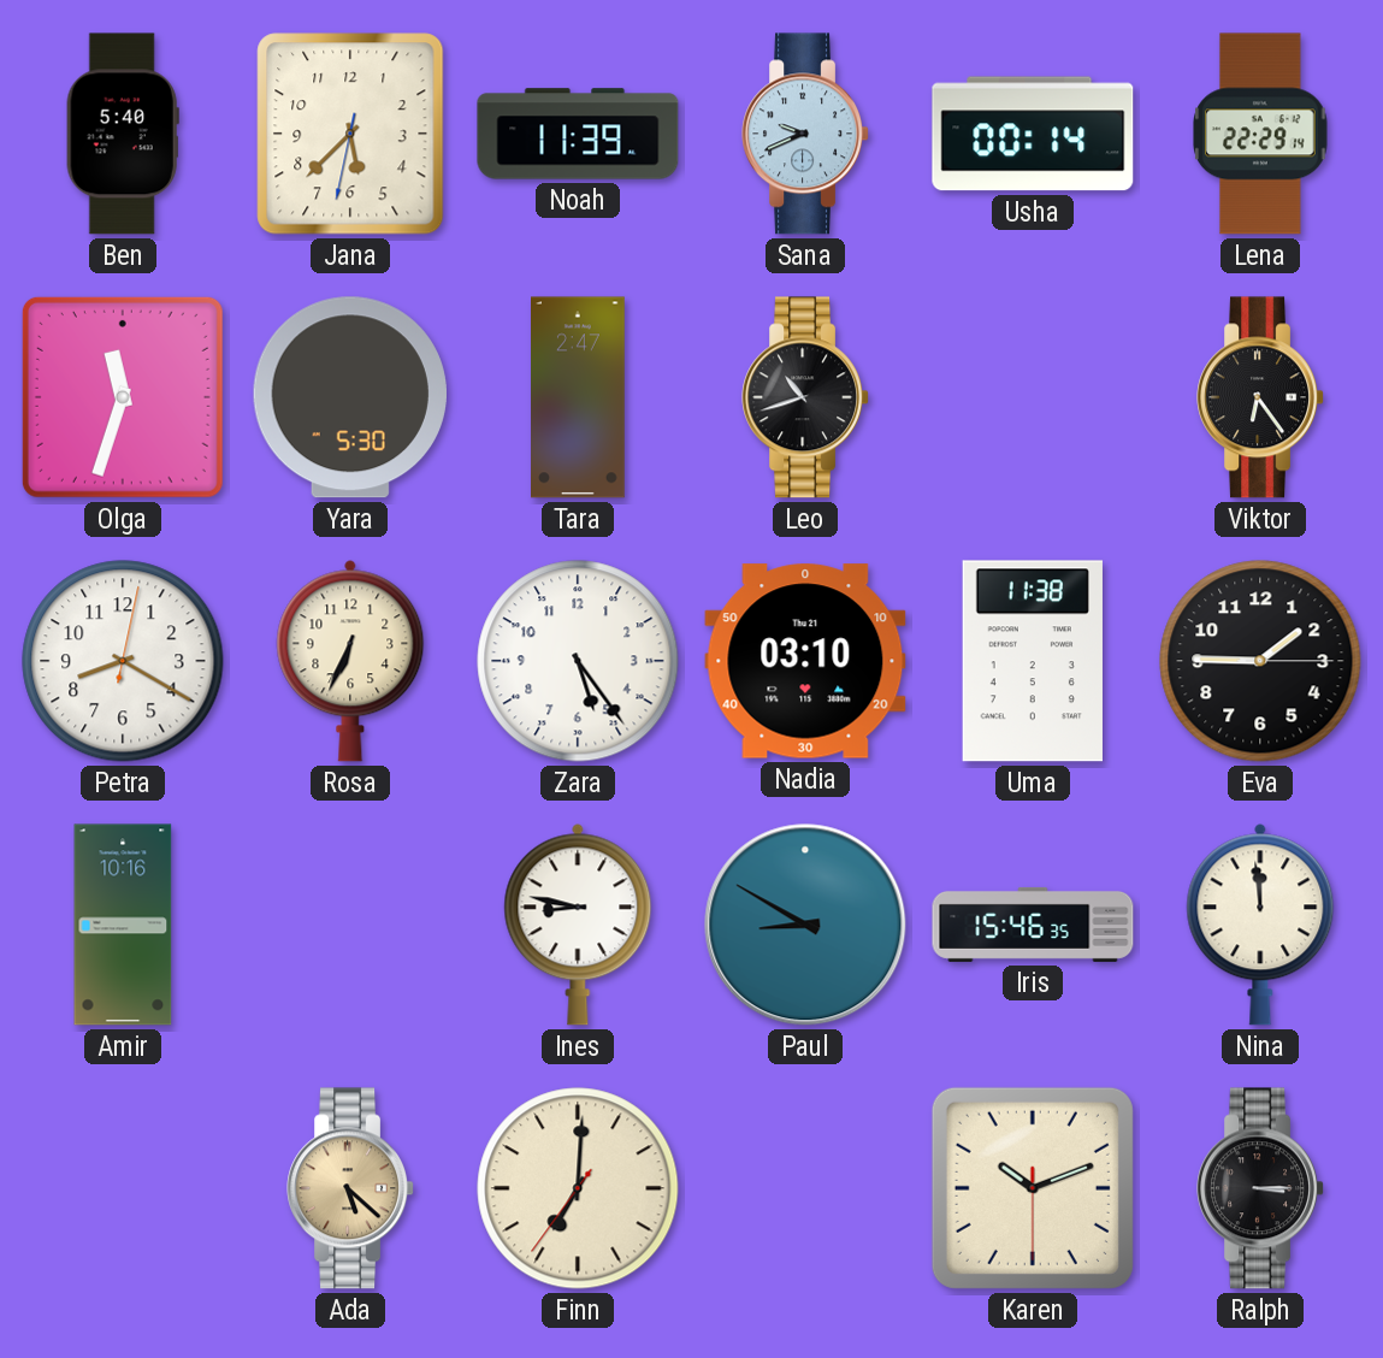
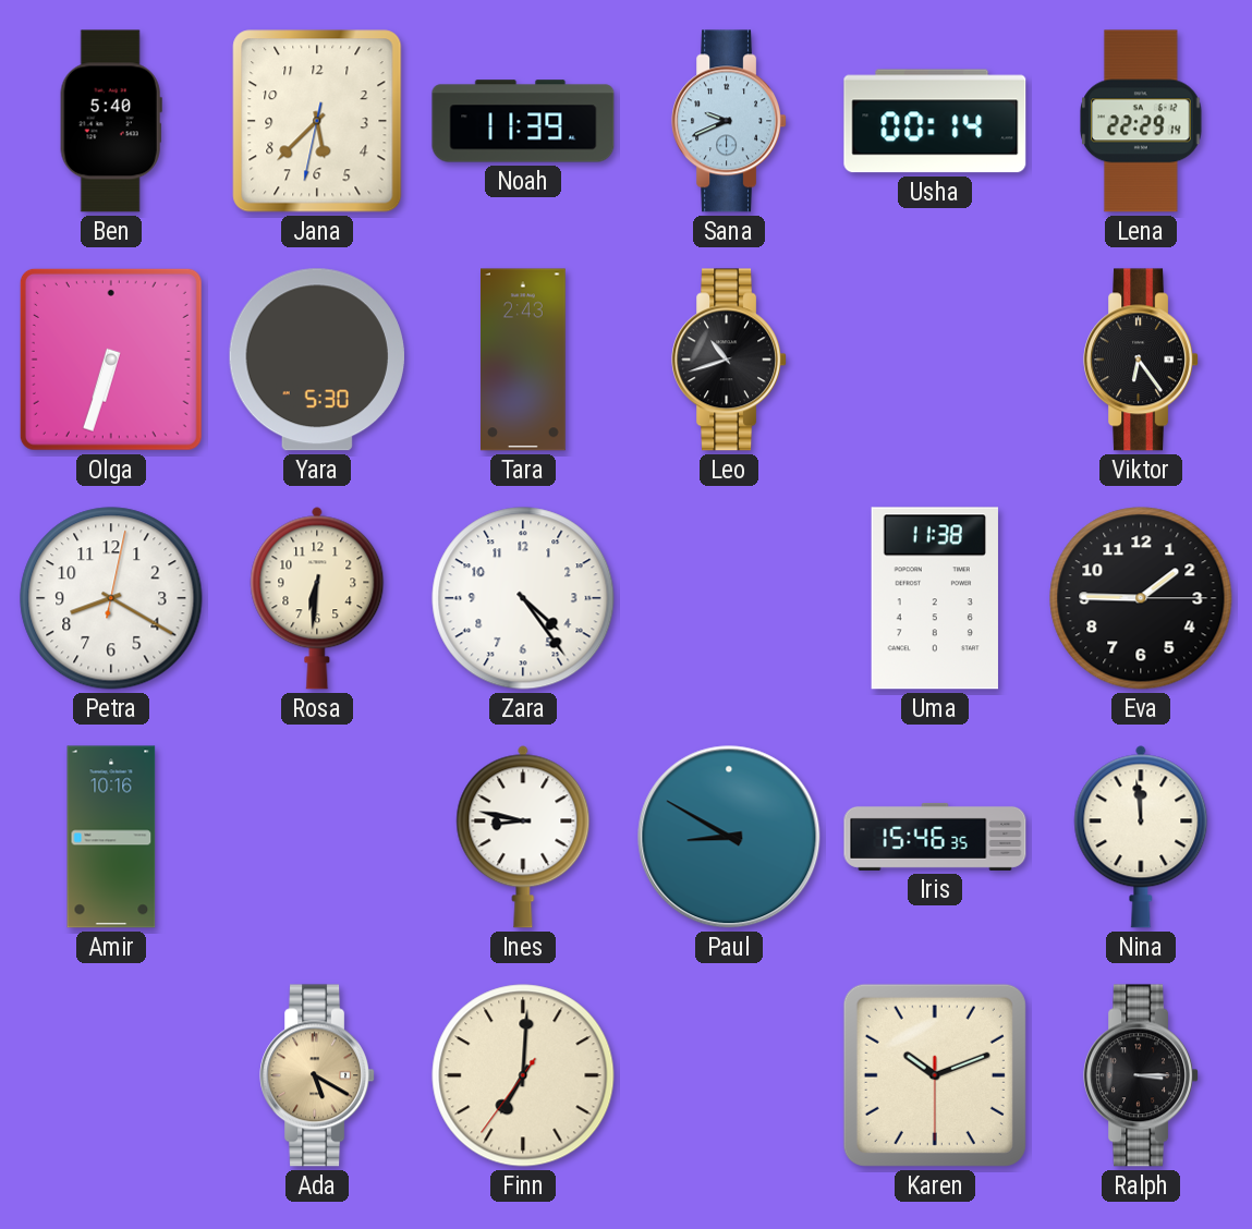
Olga: 11:33 -> 6:33
Tara: 2:47 -> 2:43
Rosa: 6:34 -> 6:31
Zara: 5:24 -> 4:24
Nadia: 03:10 -> none
Ada: 5:22 -> 5:20
